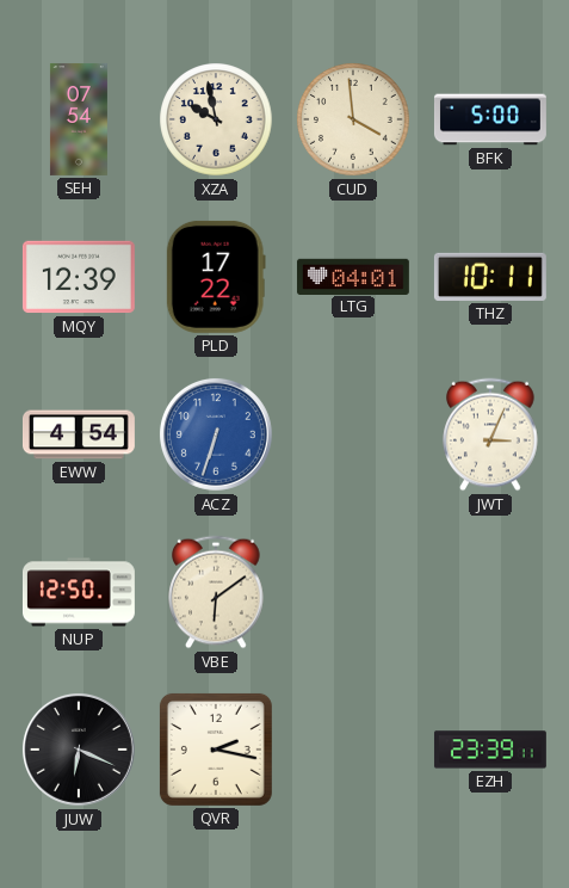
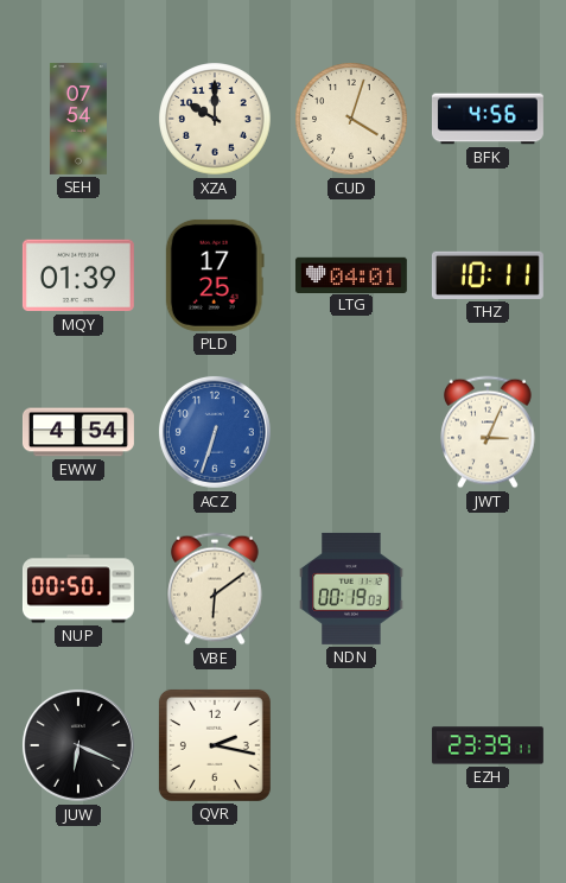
XZA: 9:58 -> 10:00
CUD: 3:59 -> 4:03
BFK: 5:00 -> 4:56
MQY: 12:39 -> 01:39
PLD: 17:22 -> 17:25
NUP: 12:50 -> 00:50
NDN: none -> 00:19
